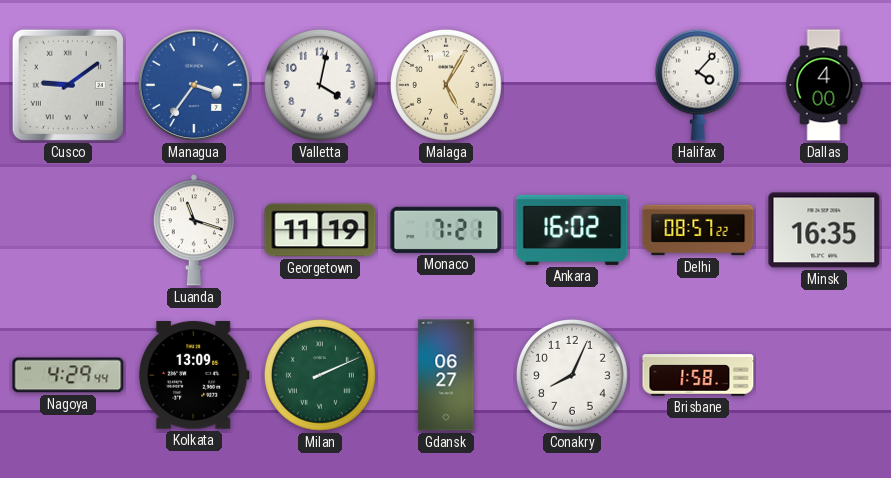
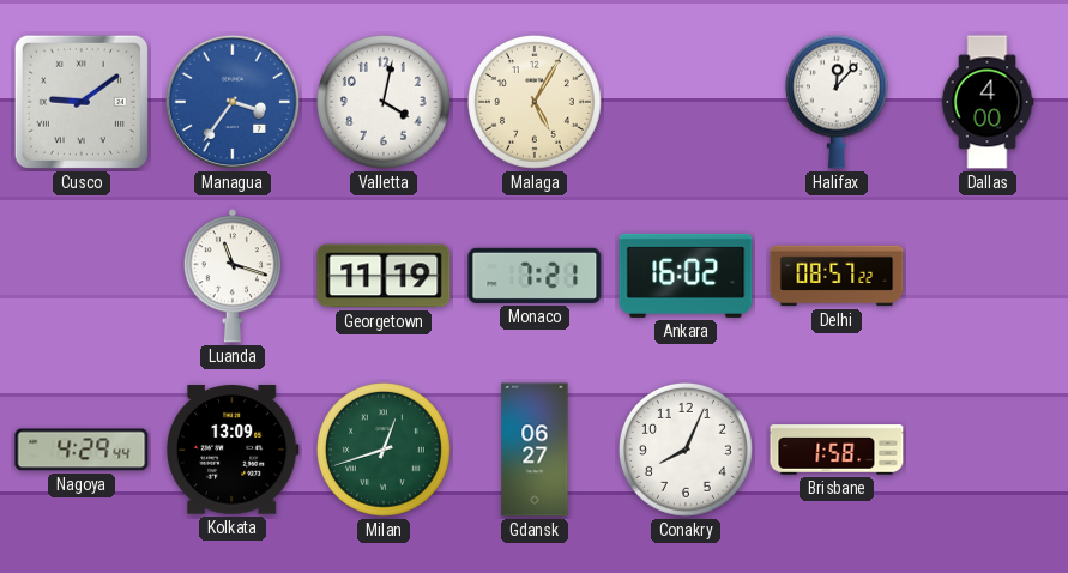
Halifax: 4:07 -> 12:07
Minsk: 16:35 -> none
Milan: 2:11 -> 12:42
